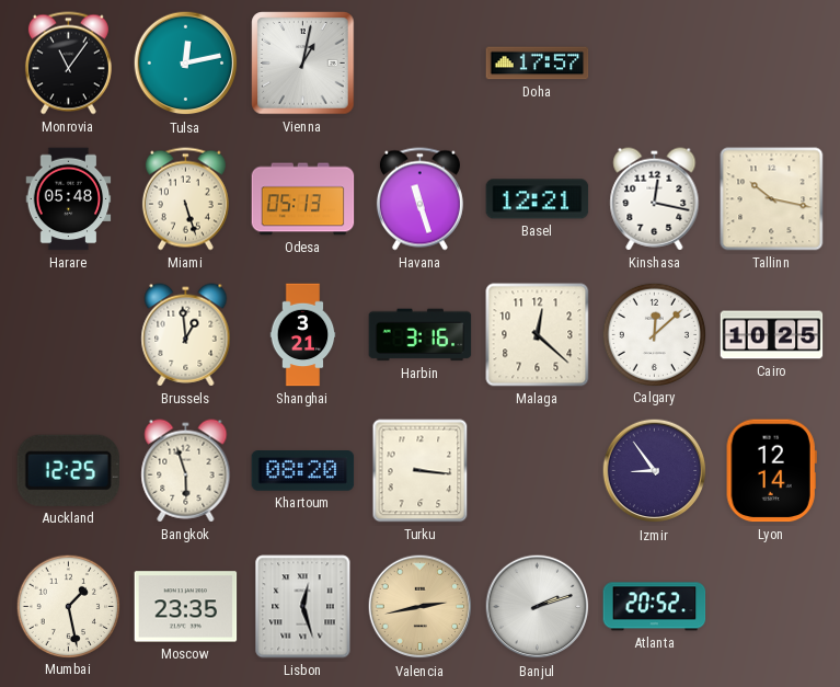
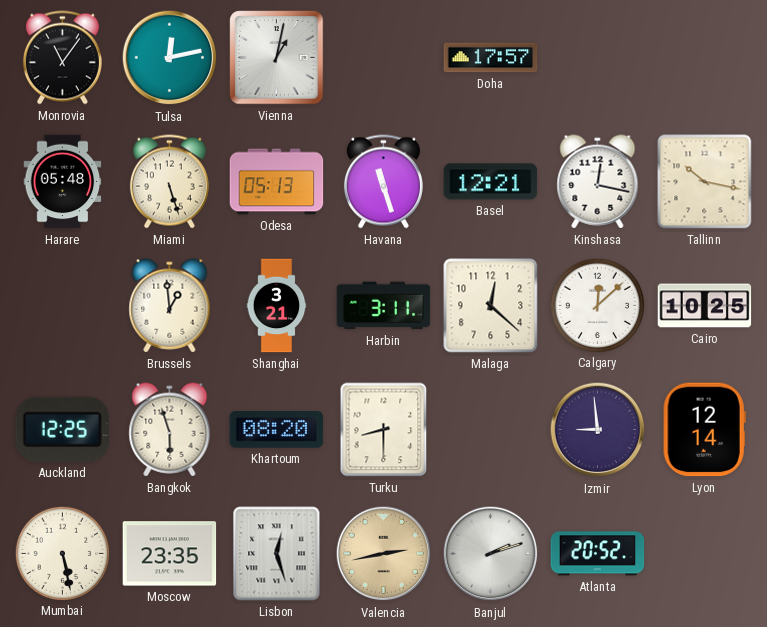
Harbin: 3:16 -> 3:11
Turku: 3:16 -> 8:30
Izmir: 8:54 -> 8:59
Mumbai: 1:28 -> 5:28
